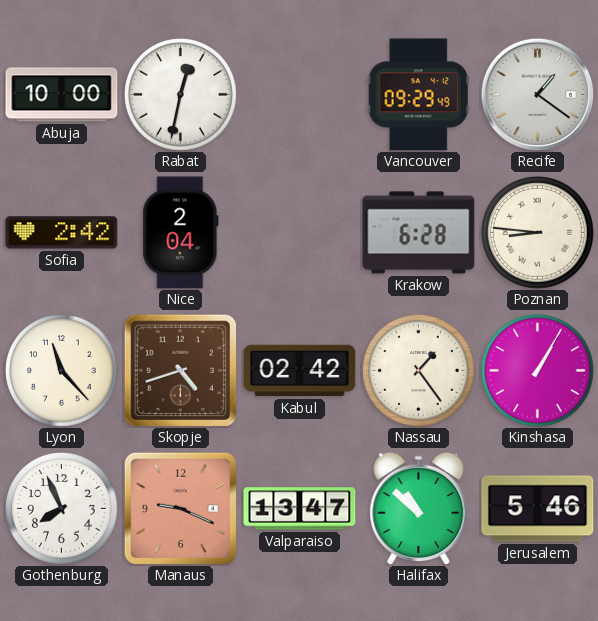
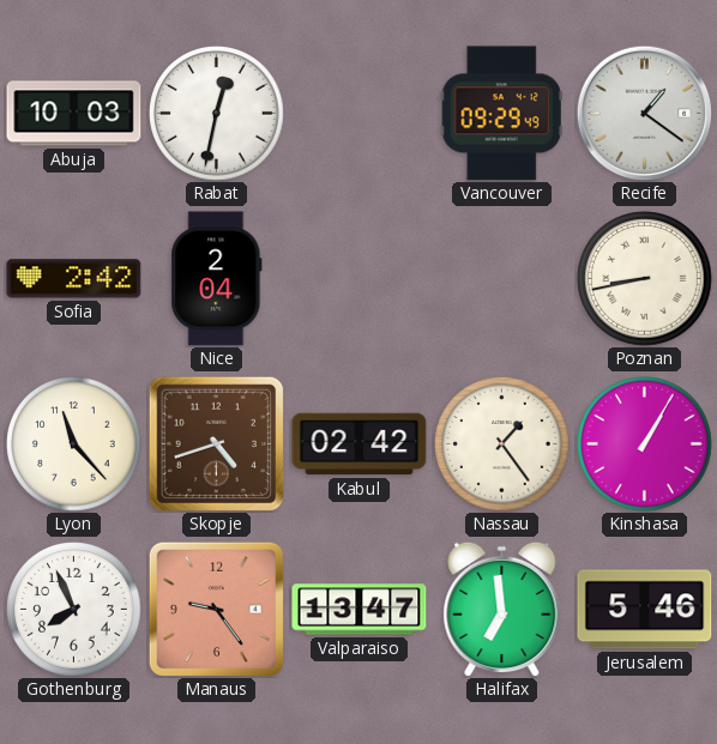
Abuja: 10:00 -> 10:03
Krakow: 6:28 -> none
Poznan: 8:46 -> 8:43
Manaus: 9:19 -> 9:24
Halifax: 10:52 -> 6:59
